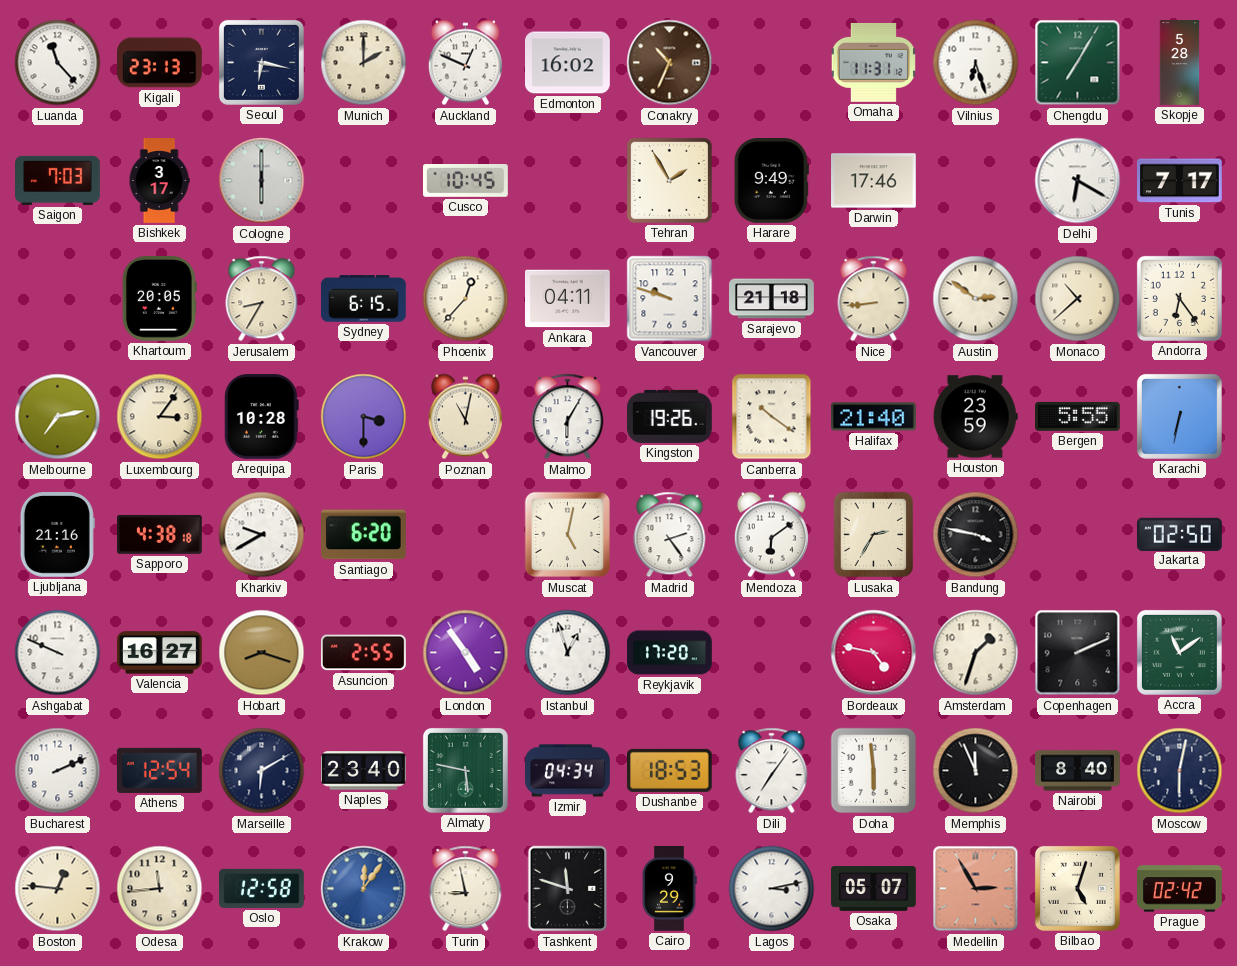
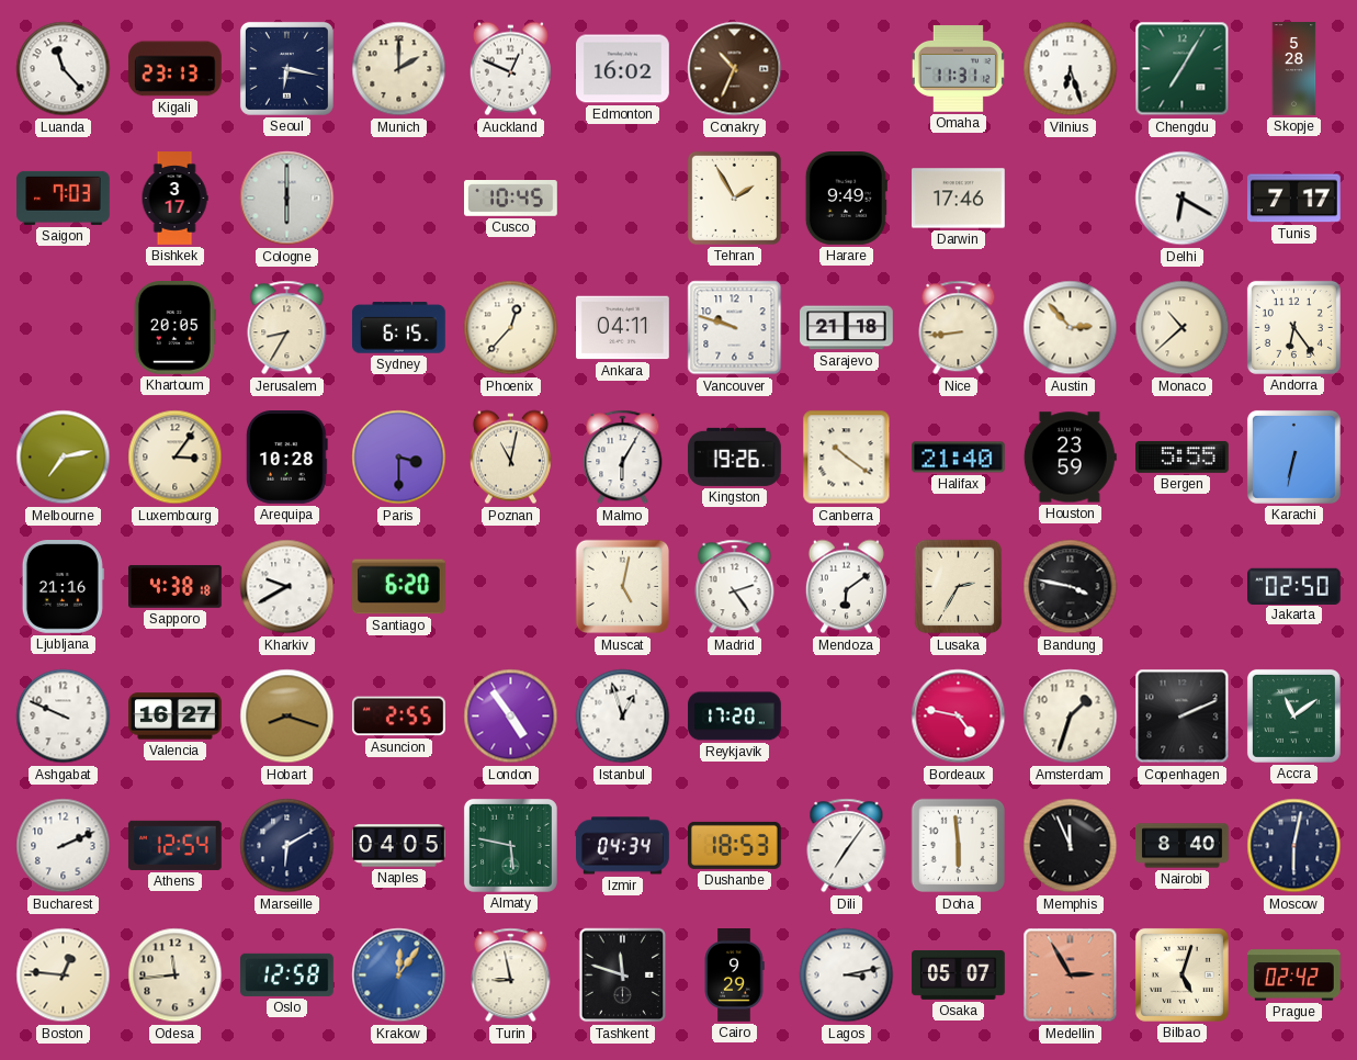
Austin: 2:51 -> 2:53
Naples: 23:40 -> 04:05
